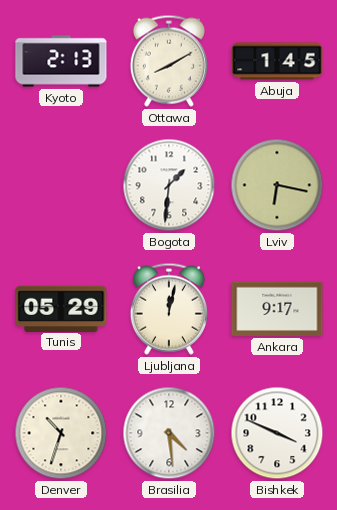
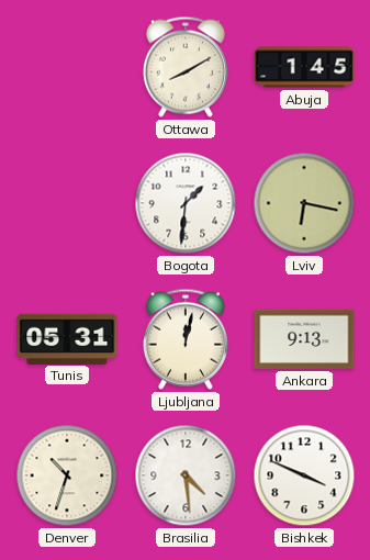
Kyoto: 2:13 -> none
Tunis: 05:29 -> 05:31
Ankara: 9:17 -> 9:13
